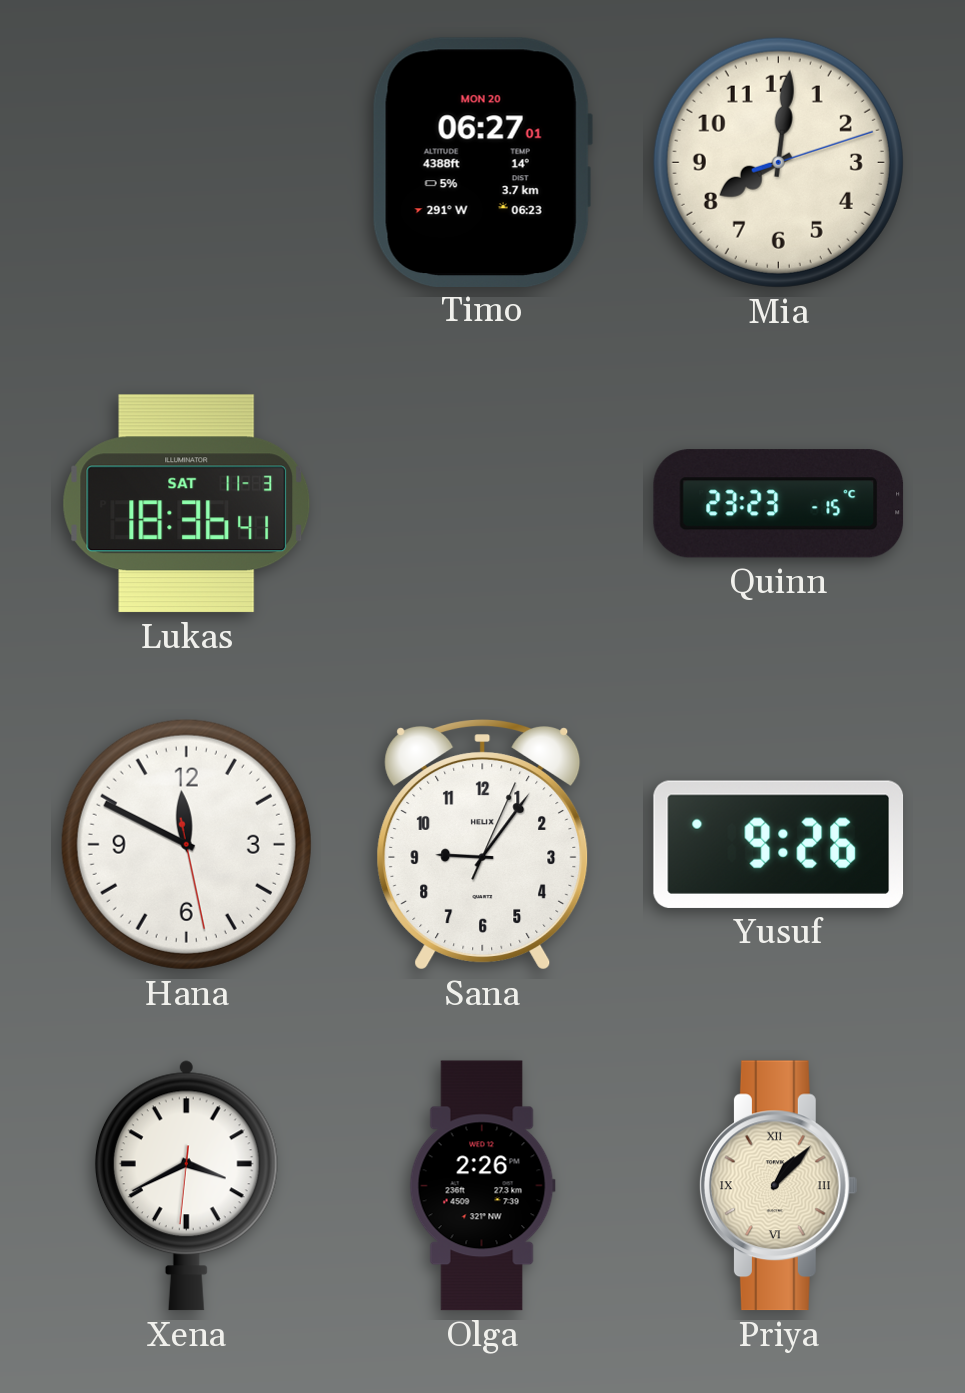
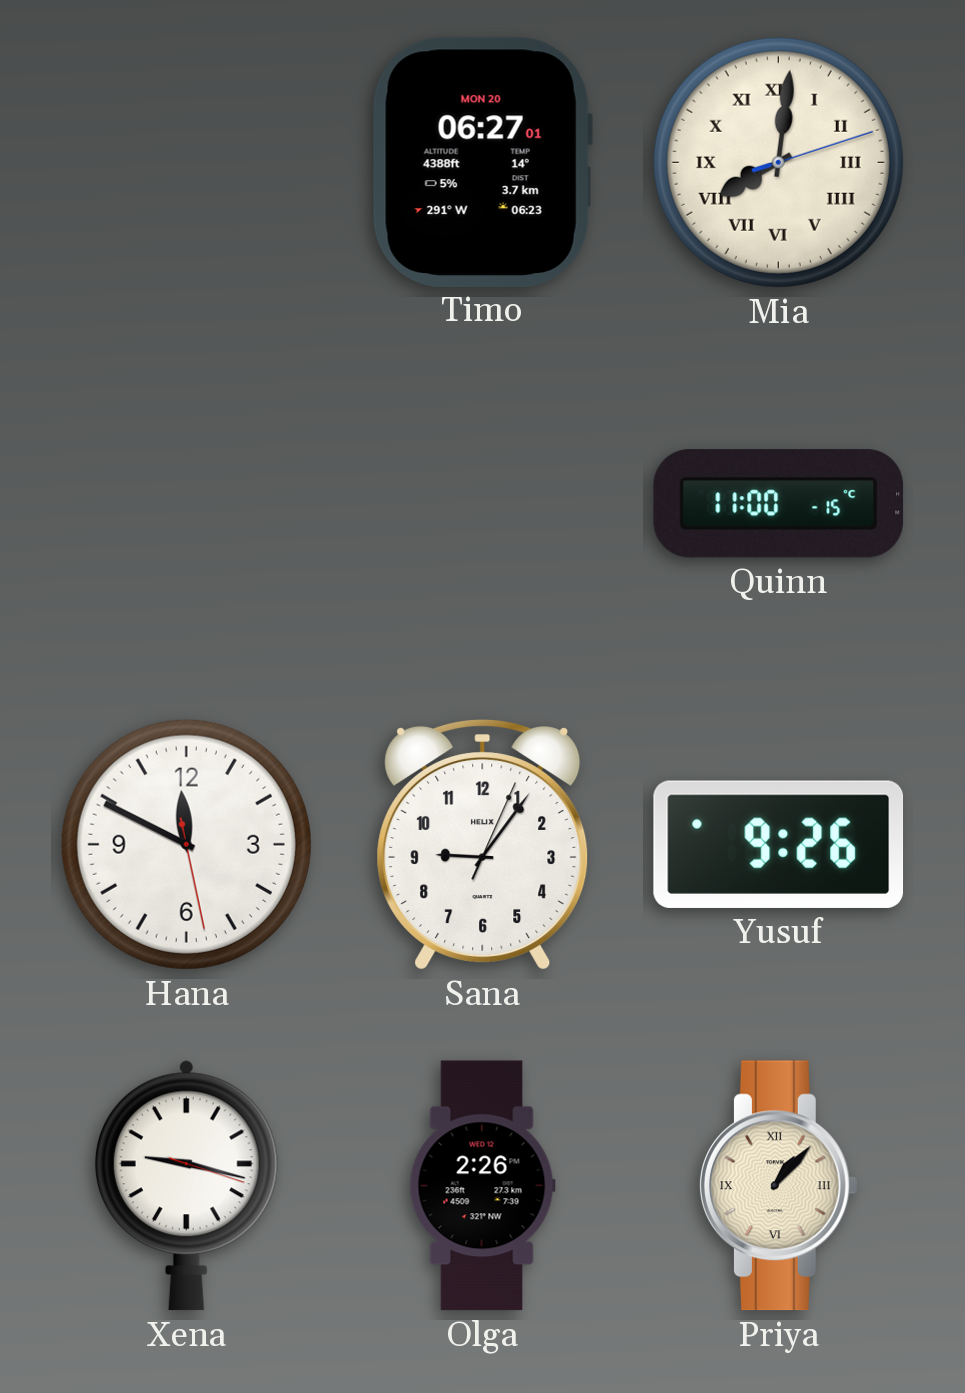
Mia numerals: Arabic -> Roman
Lukas: 18:36 -> none
Quinn: 23:23 -> 11:00
Xena: 3:40 -> 9:17
